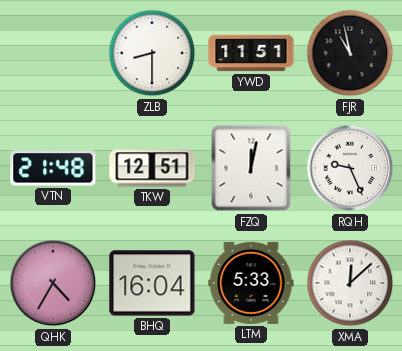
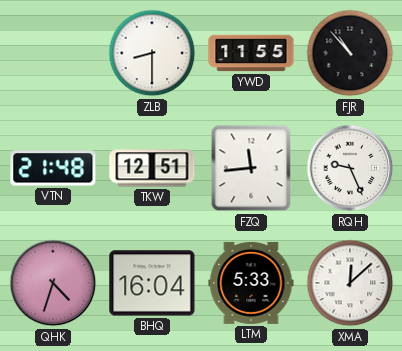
YWD: 11:51 -> 11:55
FJR: 10:58 -> 10:53
FZQ: 12:02 -> 11:44
QHK: 4:35 -> 4:33
